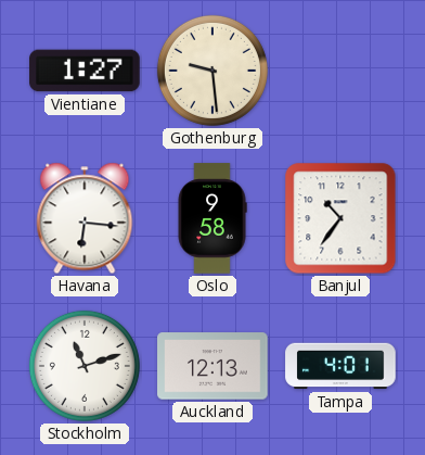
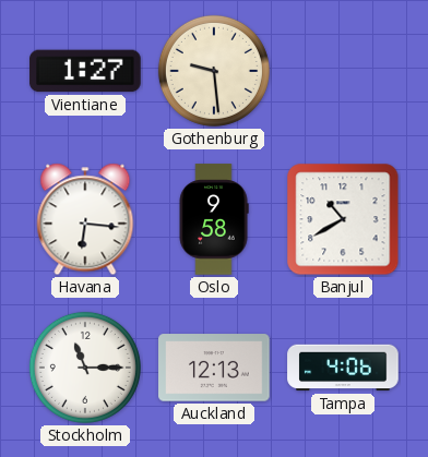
Banjul: 10:36 -> 10:40
Stockholm: 11:12 -> 11:15
Tampa: 4:01 -> 4:06
